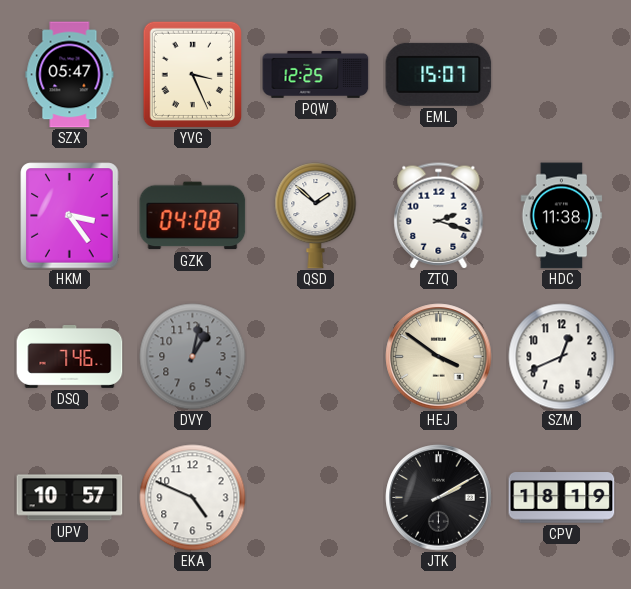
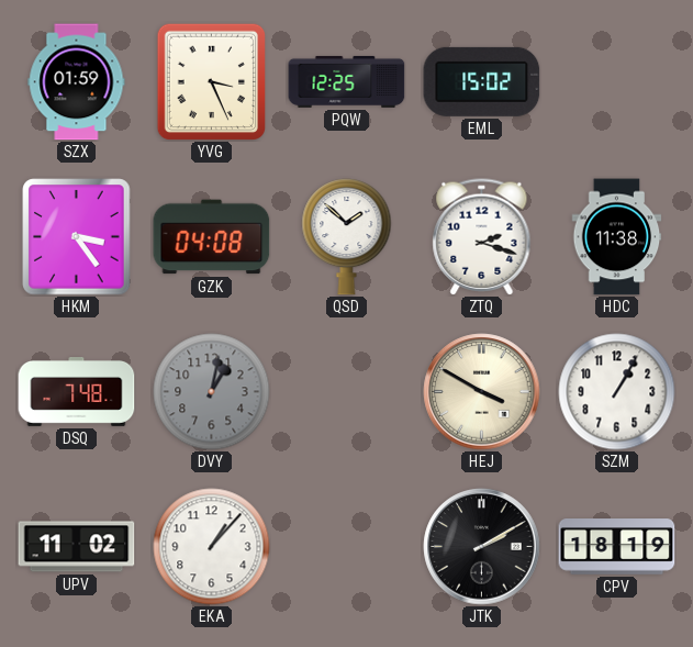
SZX: 05:47 -> 01:59
EML: 15:07 -> 15:02
DSQ: 7:46 -> 7:48
HEJ: 3:51 -> 3:50
SZM: 12:41 -> 1:05
UPV: 10:57 -> 11:02
EKA: 4:49 -> 1:07
